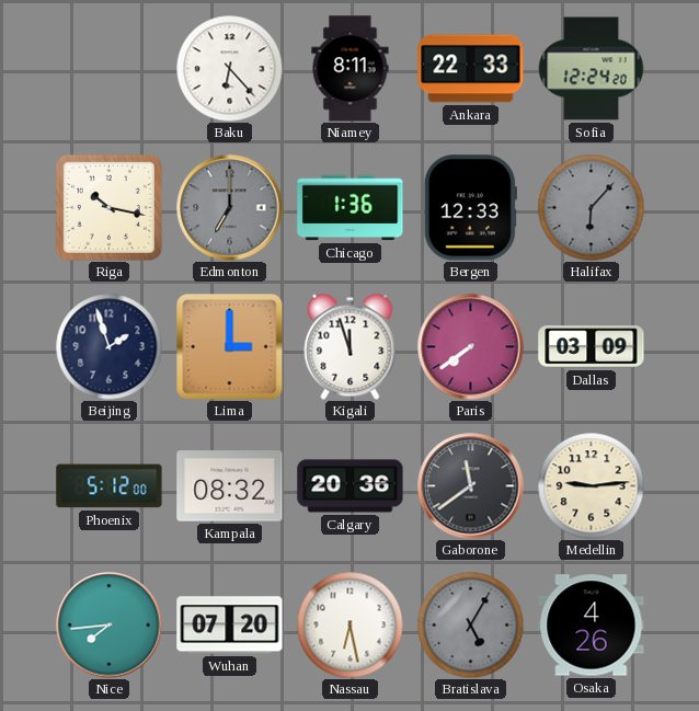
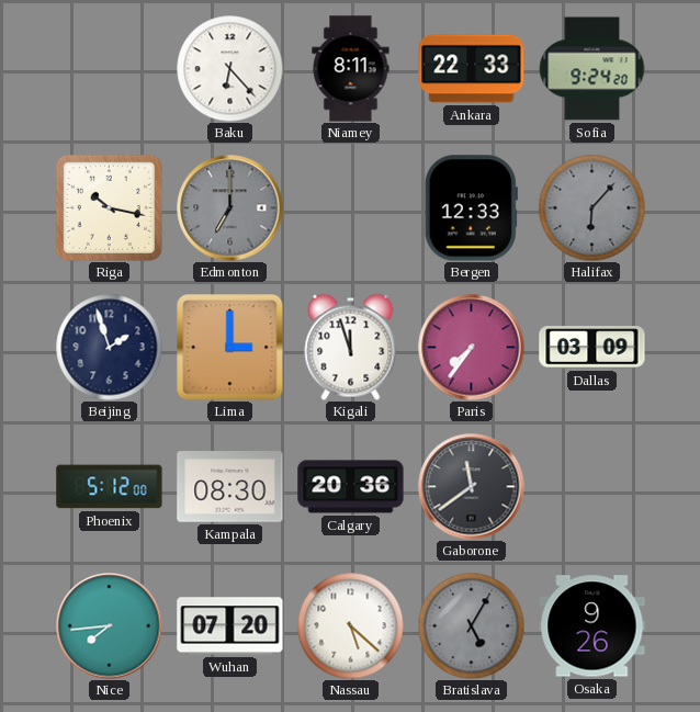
Sofia: 12:24 -> 9:24
Chicago: 1:36 -> none
Paris: 7:39 -> 7:36
Kampala: 08:32 -> 08:30
Medellin: 9:14 -> none
Nassau: 6:28 -> 5:22
Osaka: 4:26 -> 9:26
